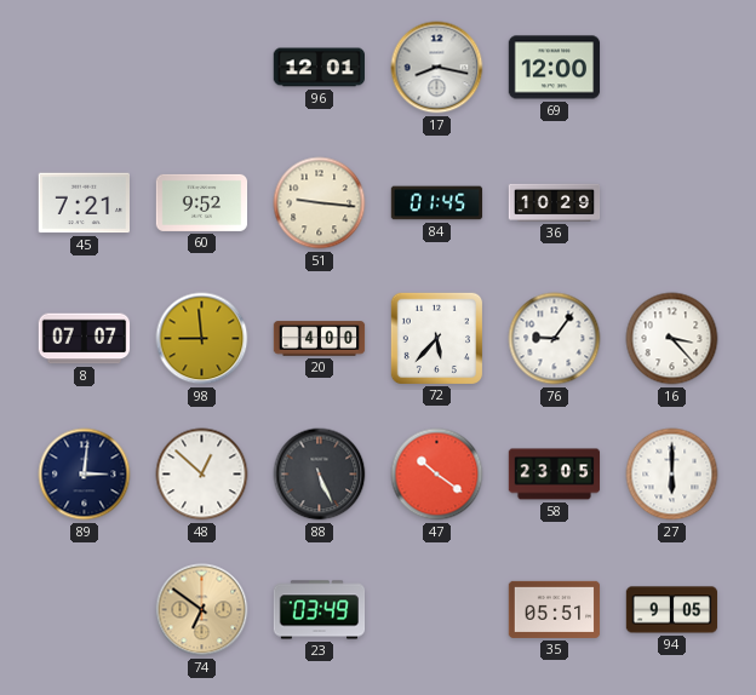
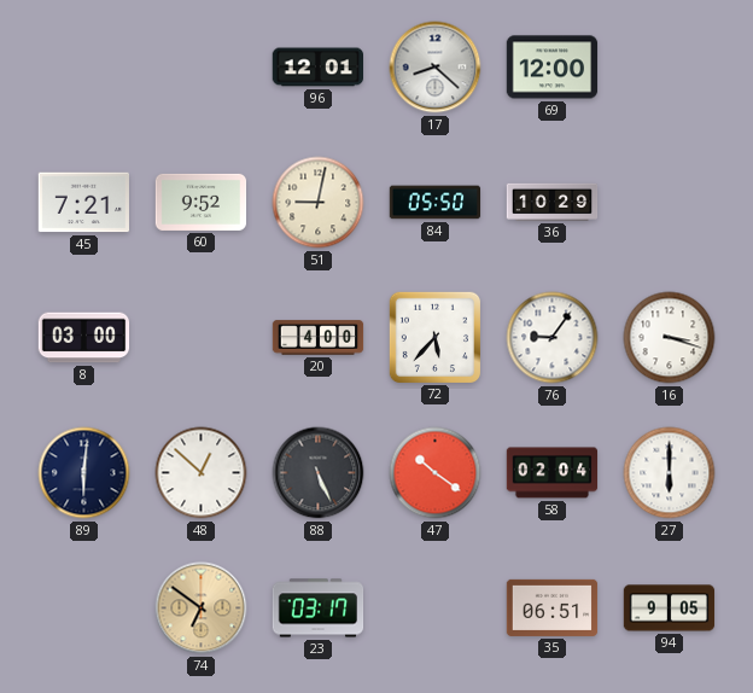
17: 8:17 -> 8:22
51: 9:16 -> 9:02
84: 01:45 -> 05:50
8: 07:07 -> 03:00
98: 8:59 -> none
16: 3:23 -> 3:18
89: 3:01 -> 6:01
58: 23:05 -> 02:04
23: 03:49 -> 03:17
35: 05:51 -> 06:51
